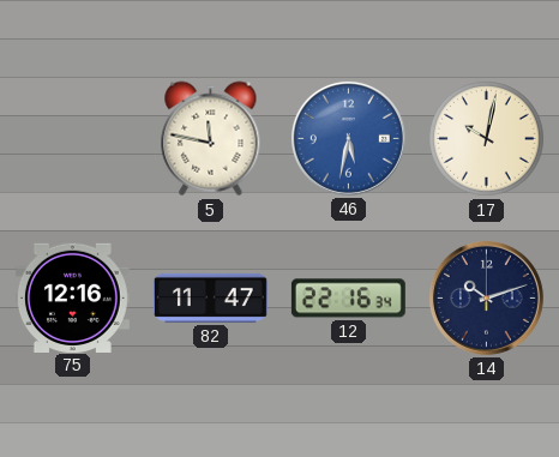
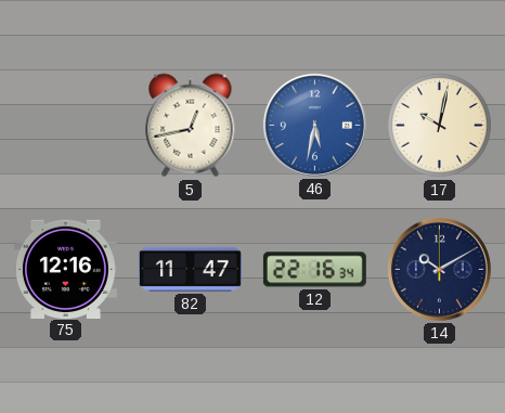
5: 11:47 -> 12:43
14: 10:12 -> 10:10
